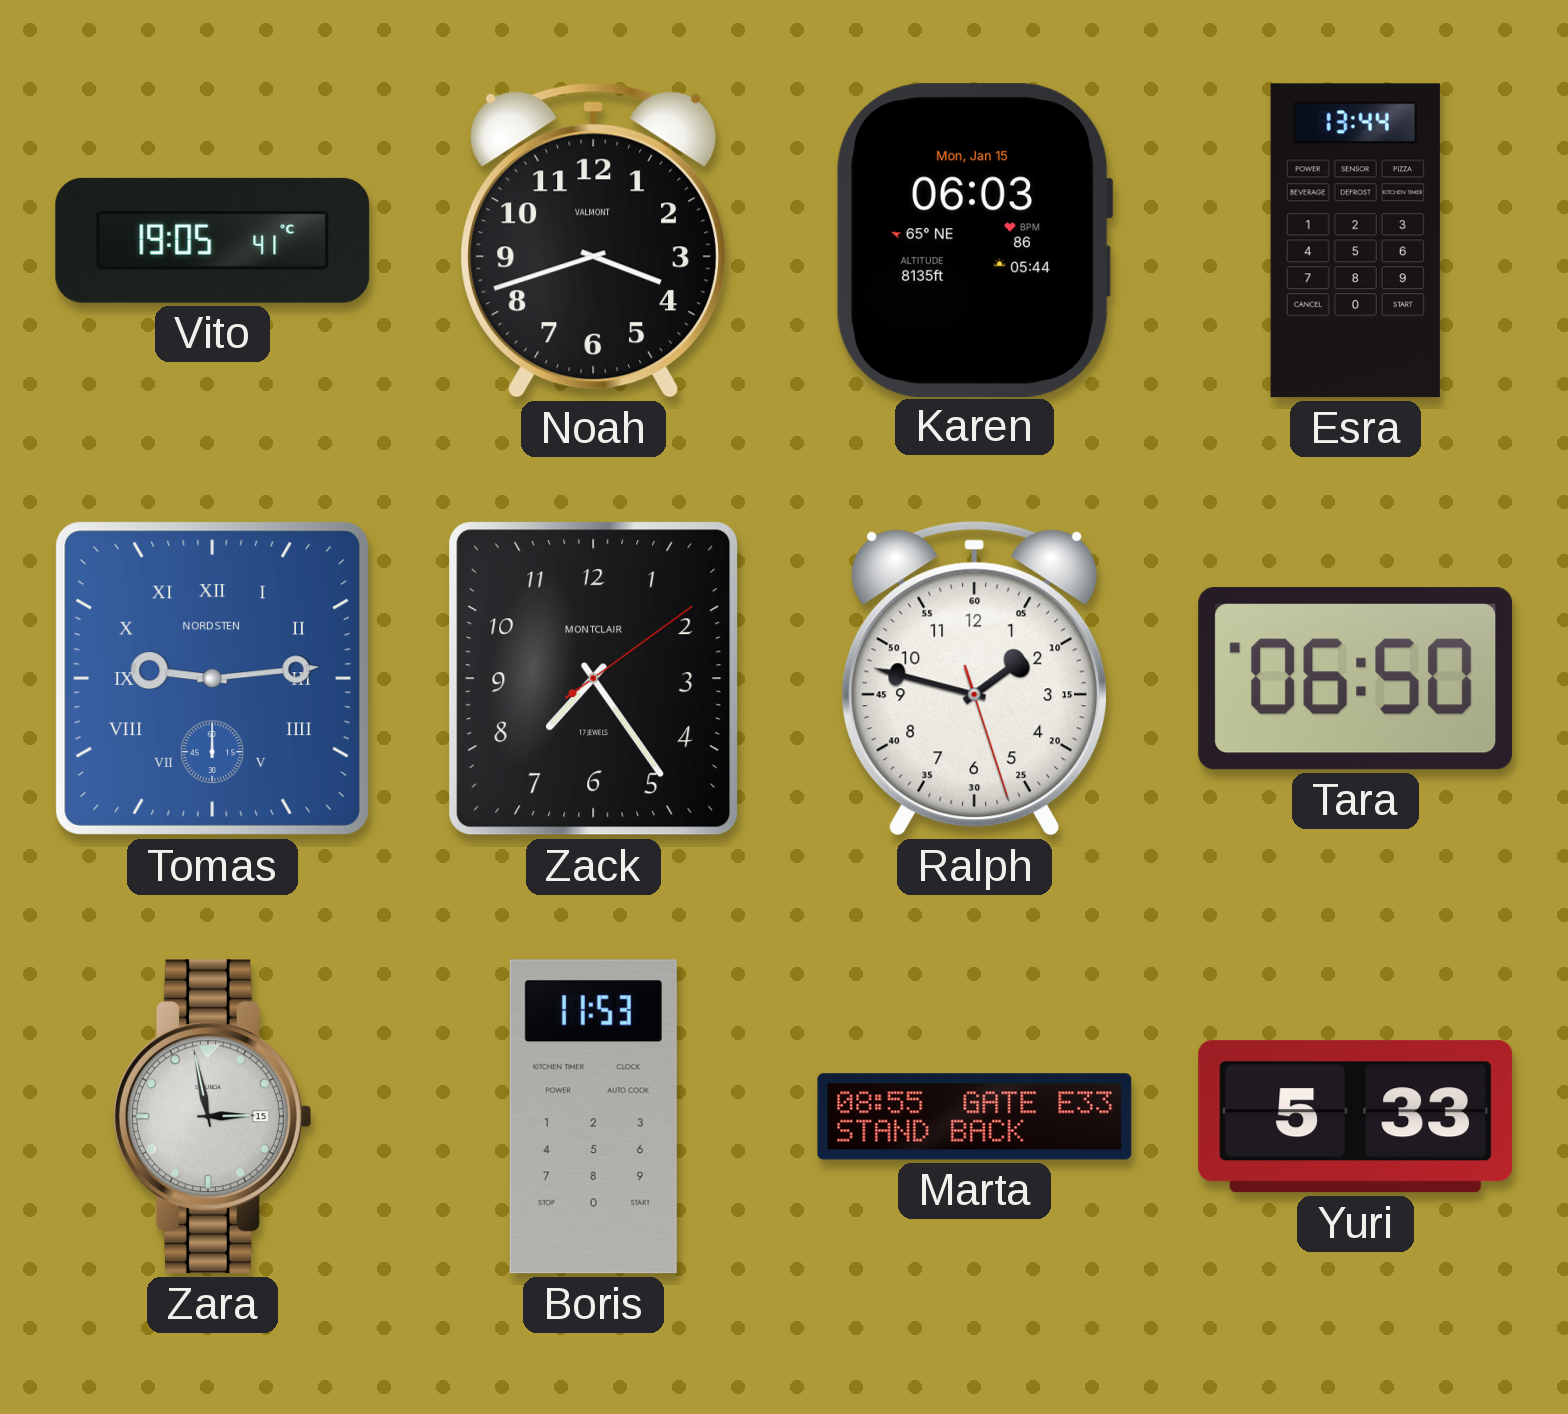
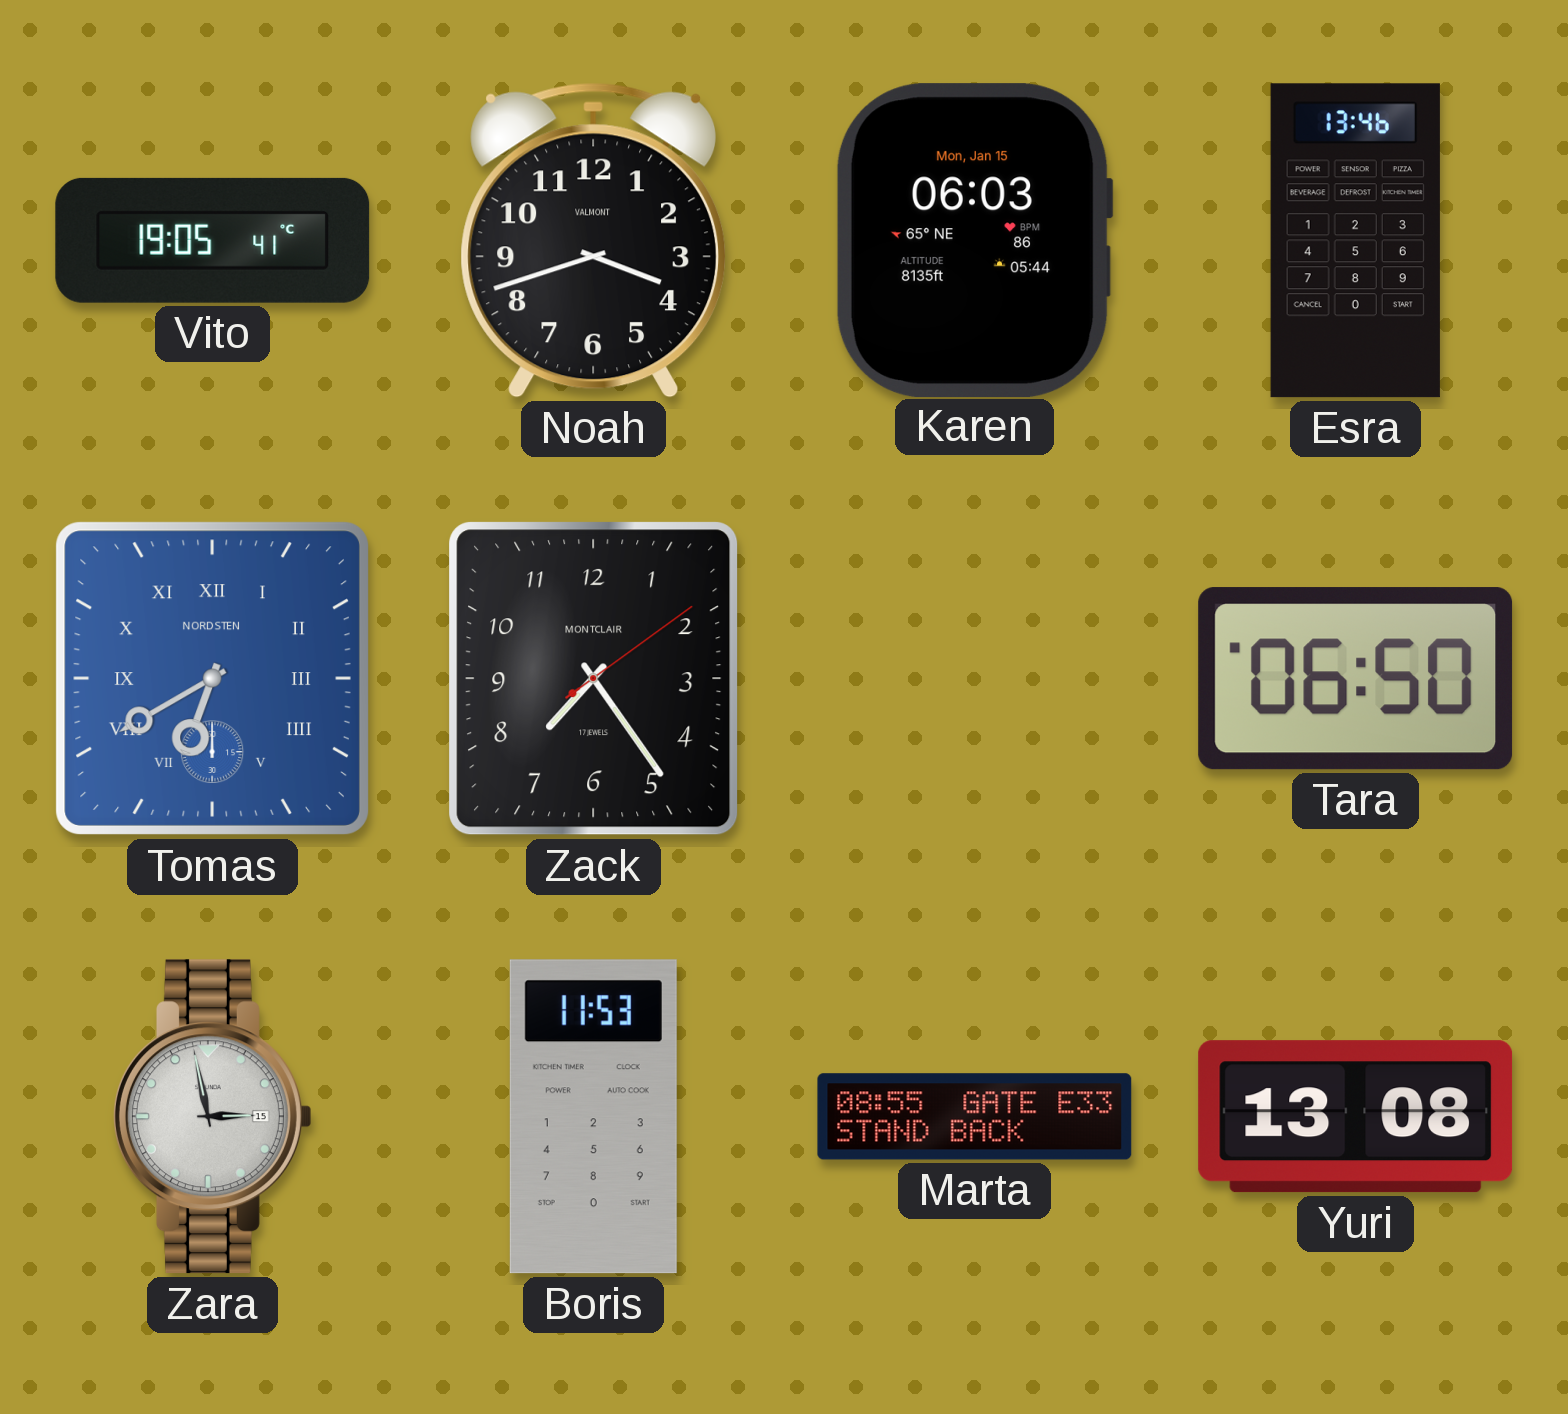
Esra: 13:44 -> 13:46
Tomas: 9:14 -> 6:40
Ralph: 1:47 -> none
Yuri: 5:33 -> 13:08
